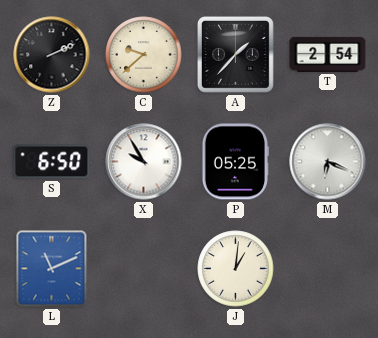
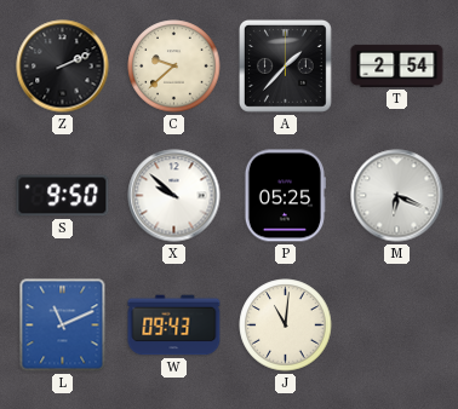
S: 6:50 -> 9:50
X: 9:55 -> 9:52
W: none -> 09:43
J: 1:01 -> 11:01
